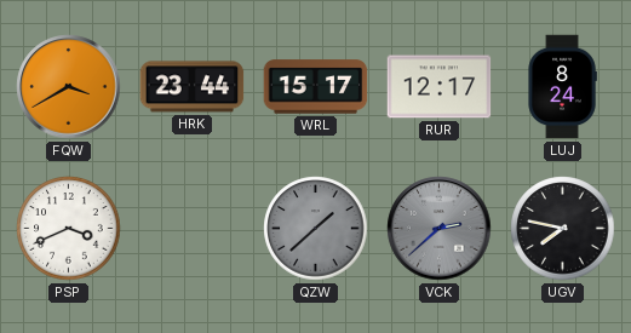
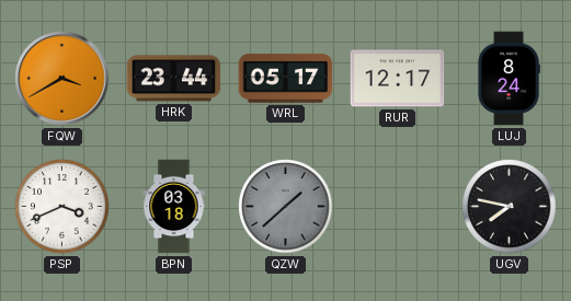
WRL: 15:17 -> 05:17
BPN: none -> 03:18
VCK: 2:38 -> none
